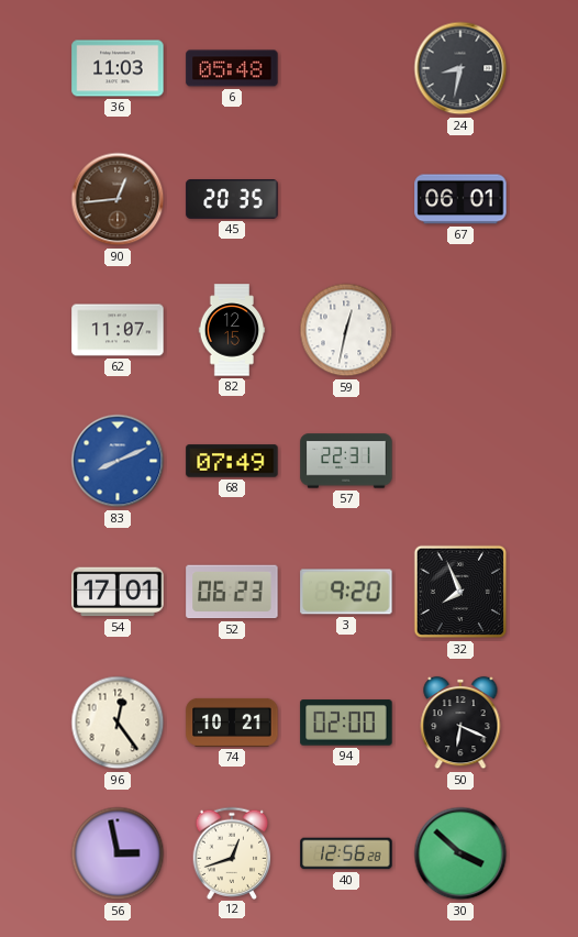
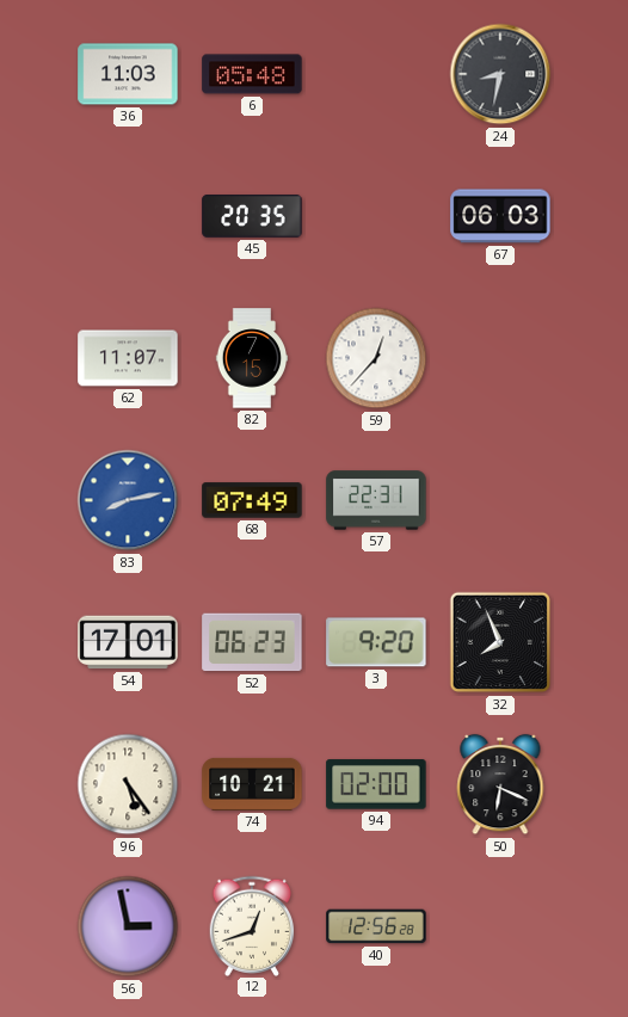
90: 12:44 -> none
67: 06:01 -> 06:03
82: 12:15 -> 7:15
59: 12:32 -> 12:37
83: 8:11 -> 8:13
96: 12:24 -> 5:24
30: 3:52 -> none
